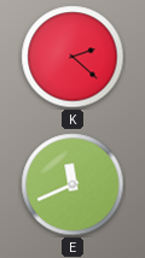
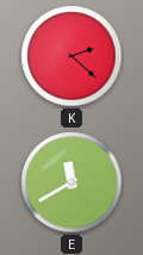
E: 11:41 -> 11:40
